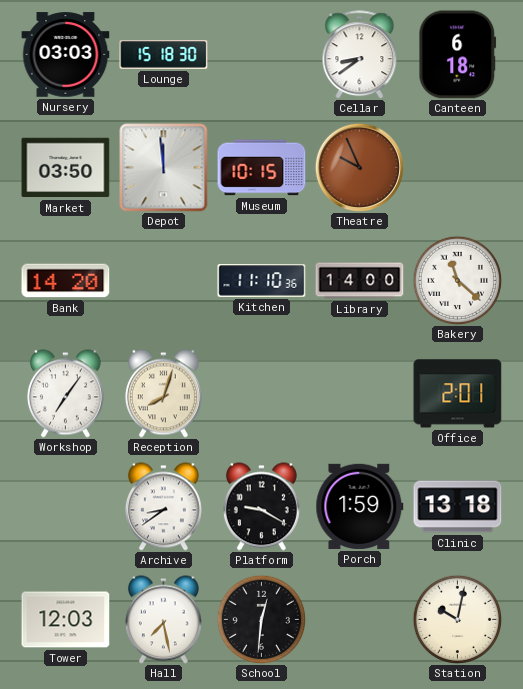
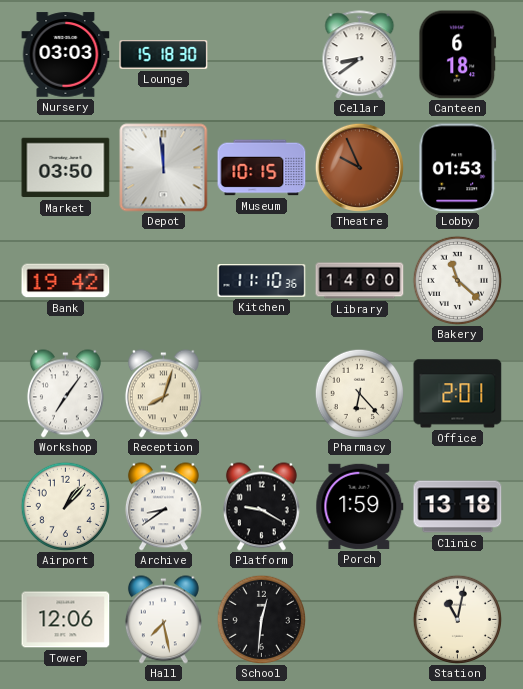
Lobby: none -> 01:53
Bank: 14:20 -> 19:42
Pharmacy: none -> 6:23
Airport: none -> 1:07
Tower: 12:03 -> 12:06
Station: 10:02 -> 11:02
